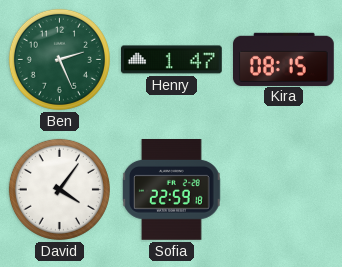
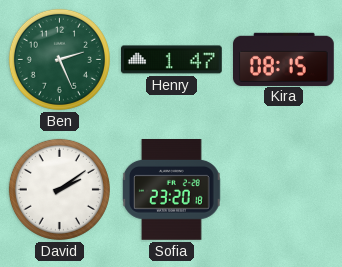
David: 4:06 -> 2:09
Sofia: 22:59 -> 23:20
